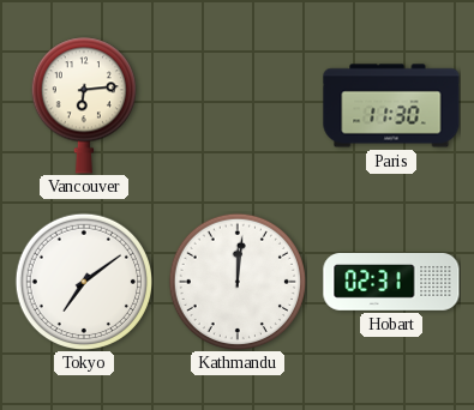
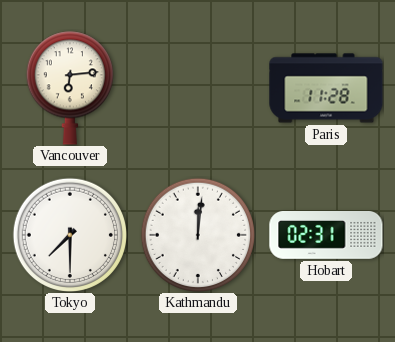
Paris: 11:30 -> 11:28
Tokyo: 7:09 -> 7:30
